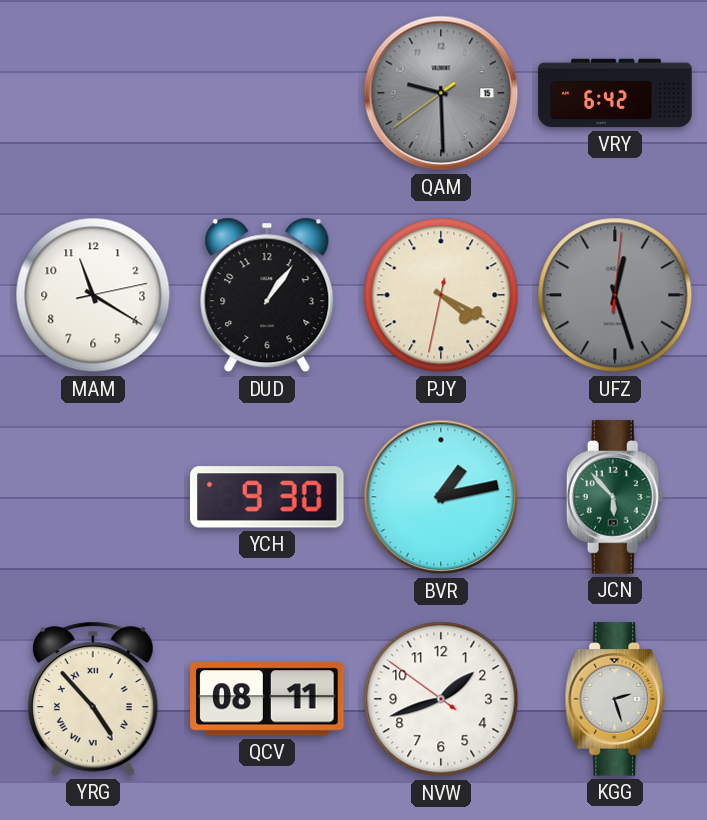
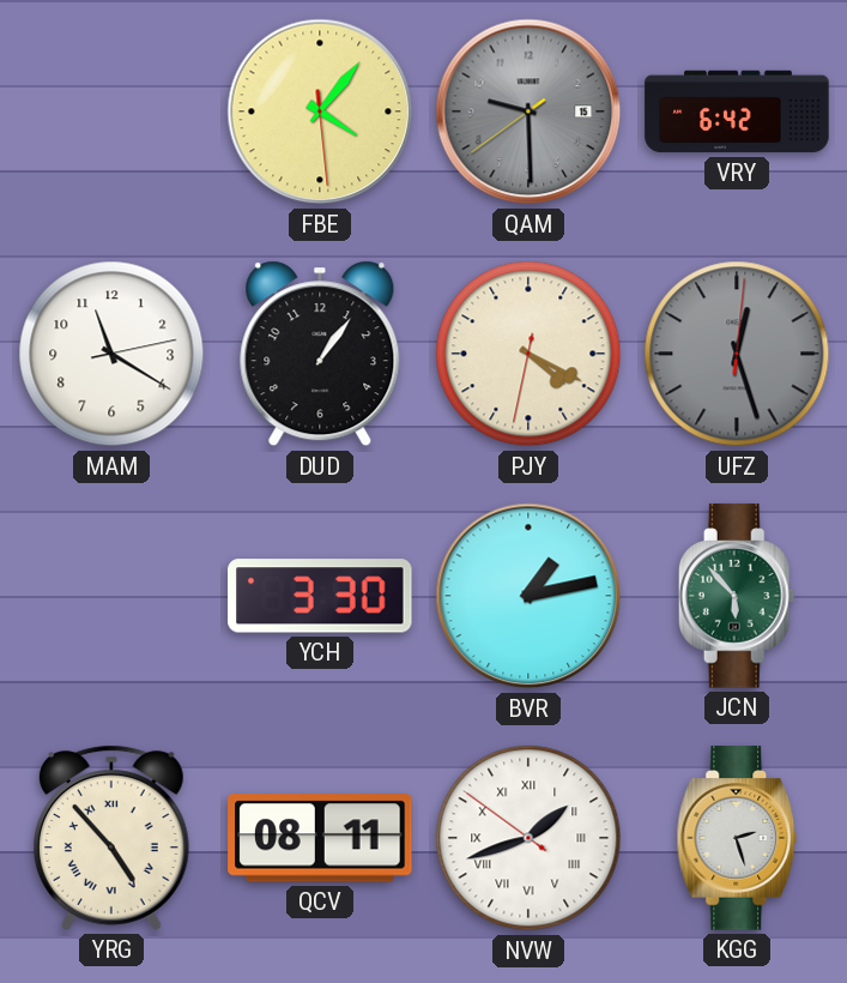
FBE: none -> 4:06
YCH: 9:30 -> 3:30
NVW numerals: Arabic -> Roman
